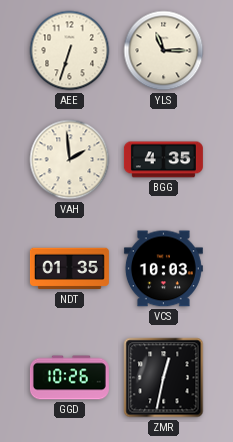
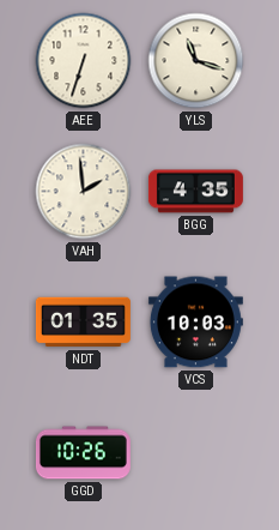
YLS: 11:15 -> 11:18
ZMR: 12:32 -> none
